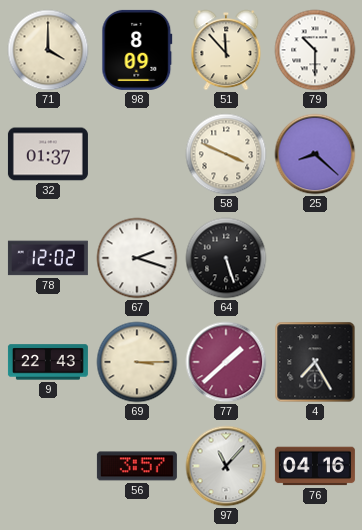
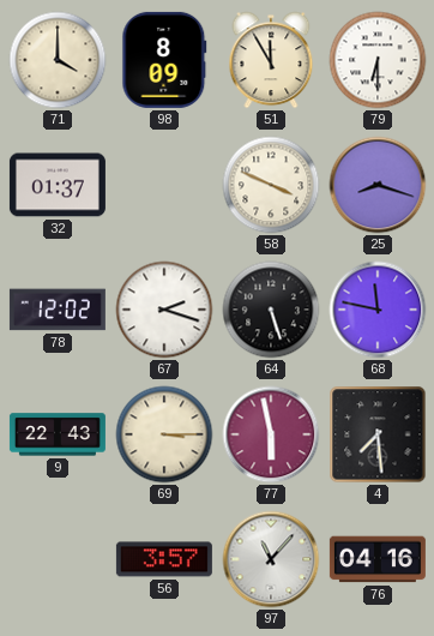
51: 11:53 -> 11:55
79: 10:30 -> 6:30
25: 8:22 -> 8:18
68: none -> 11:47
77: 1:38 -> 5:58
4: 7:25 -> 7:29
